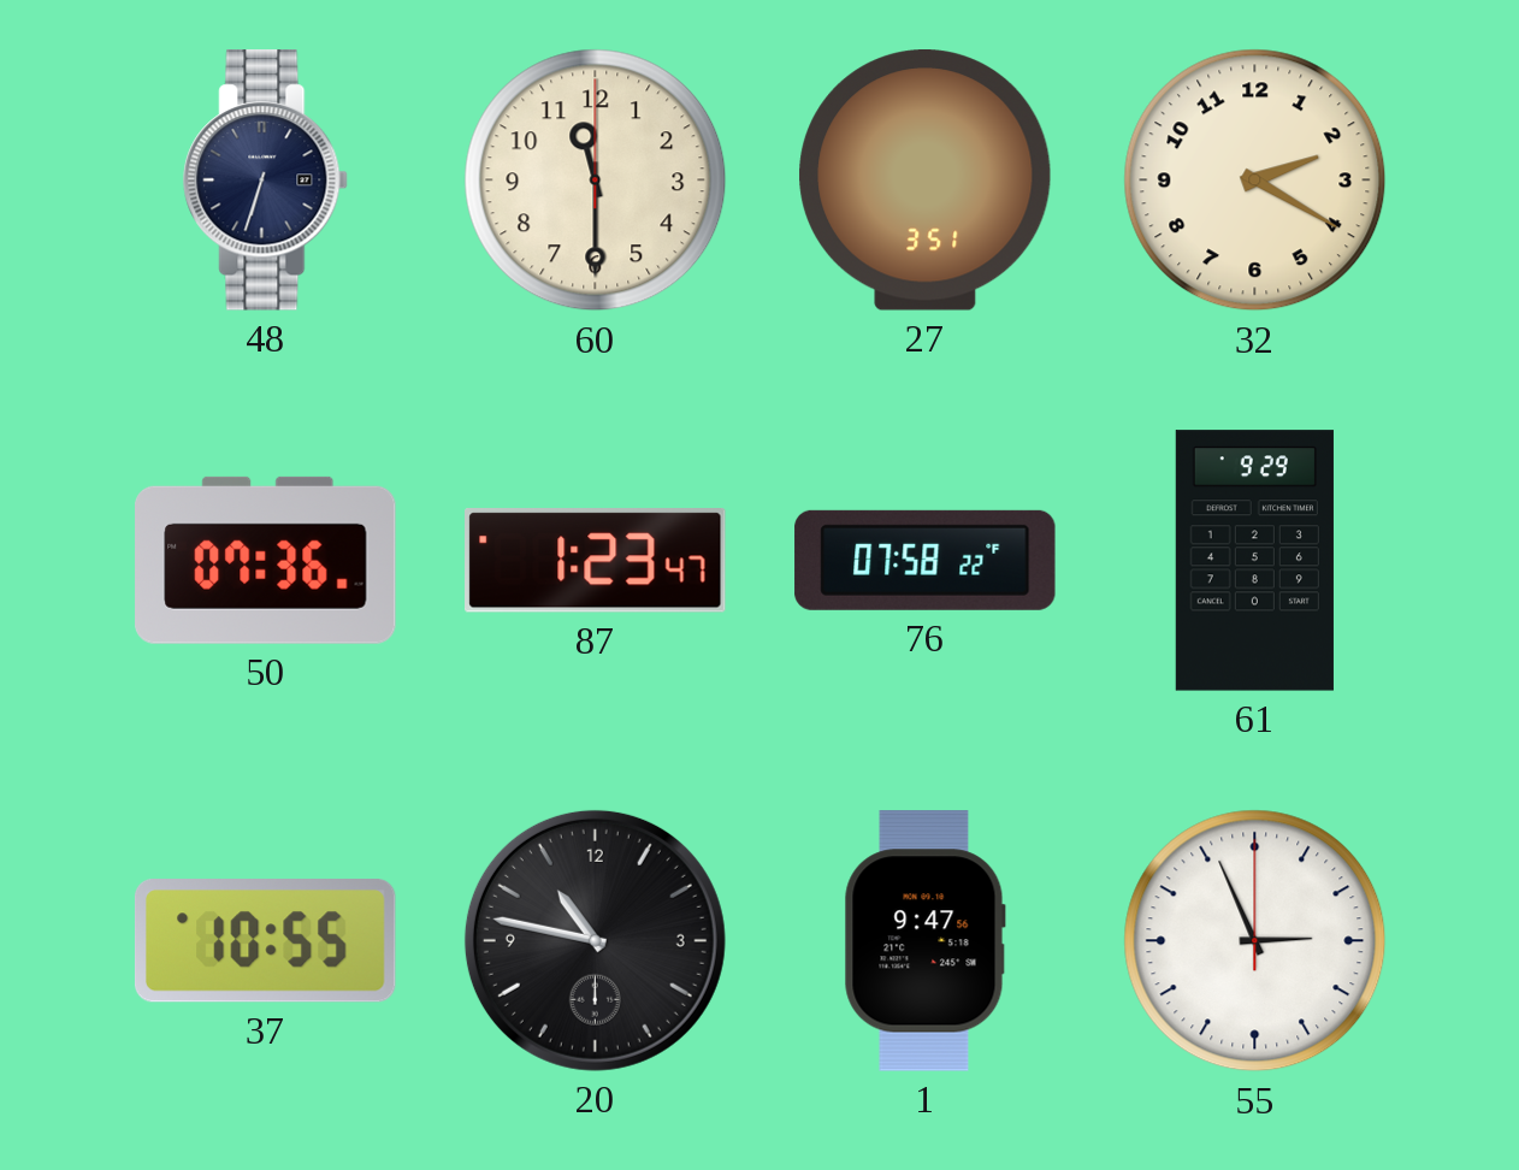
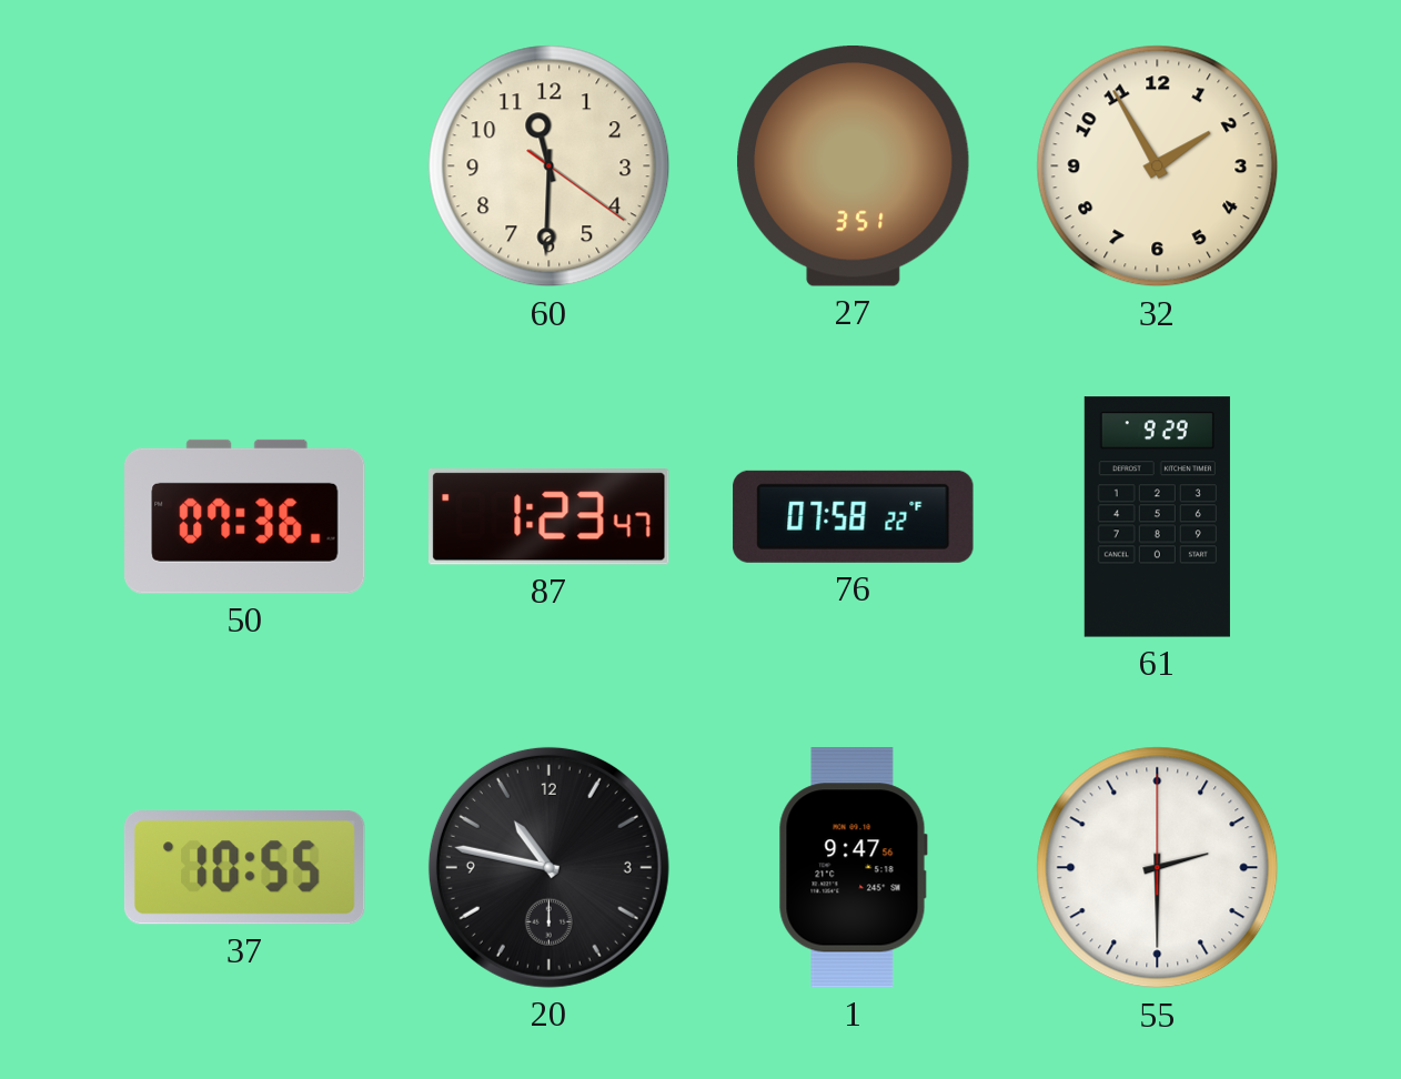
48: 6:33 -> none
60: 11:30:00 -> 11:30:21
32: 2:20 -> 1:55
55: 2:56 -> 2:30
